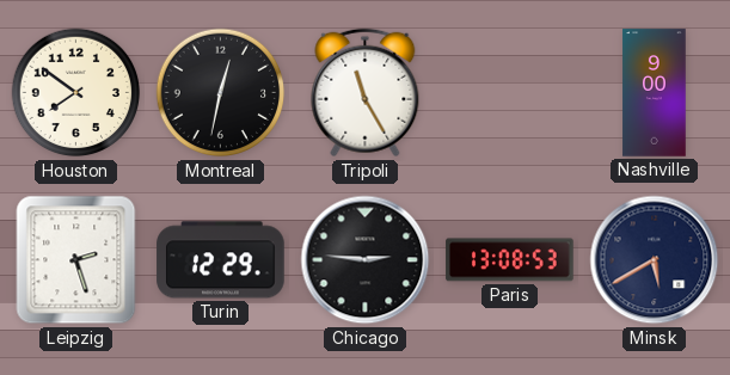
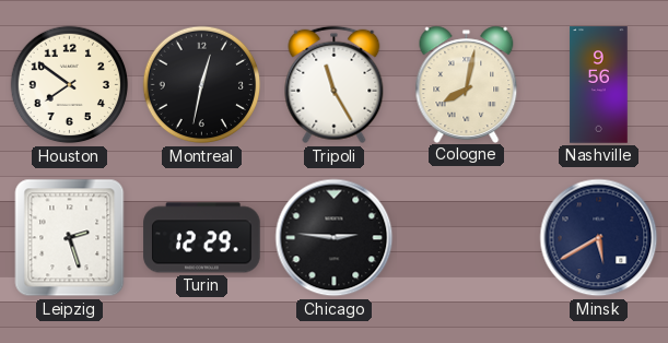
Cologne: none -> 8:02
Nashville: 9:00 -> 9:56
Paris: 13:08 -> none
